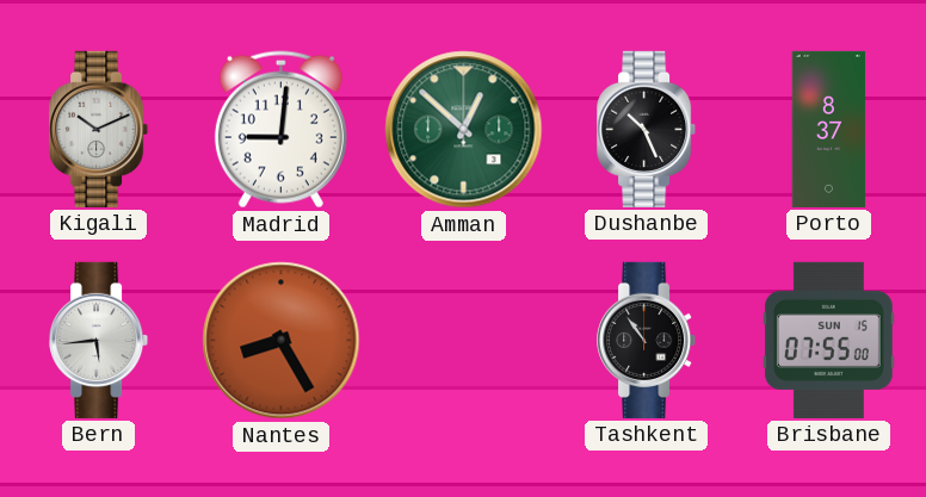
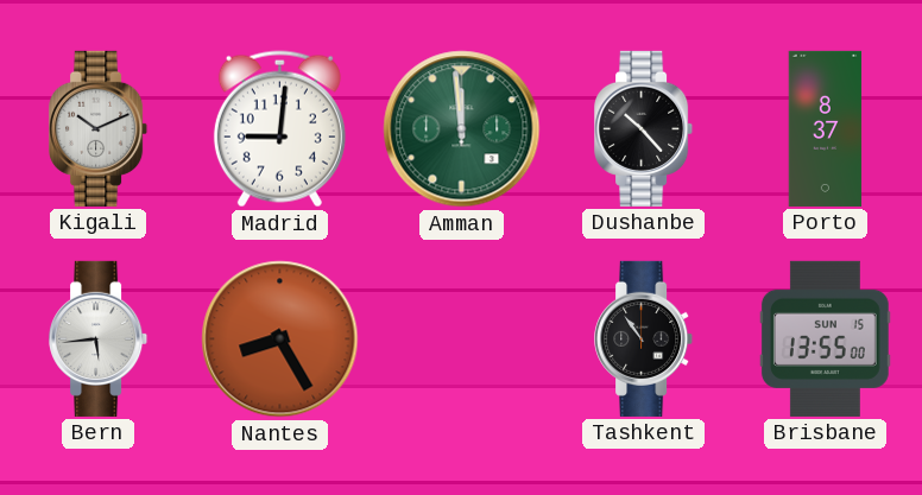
Amman: 12:52 -> 11:59
Dushanbe: 10:26 -> 10:23
Brisbane: 07:55 -> 13:55
